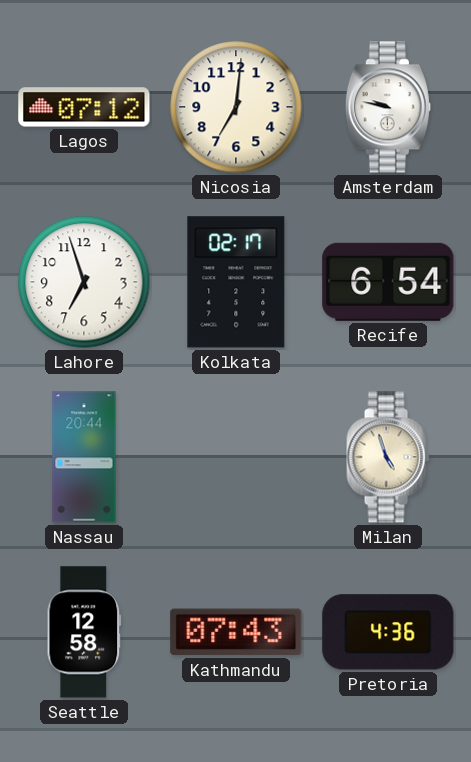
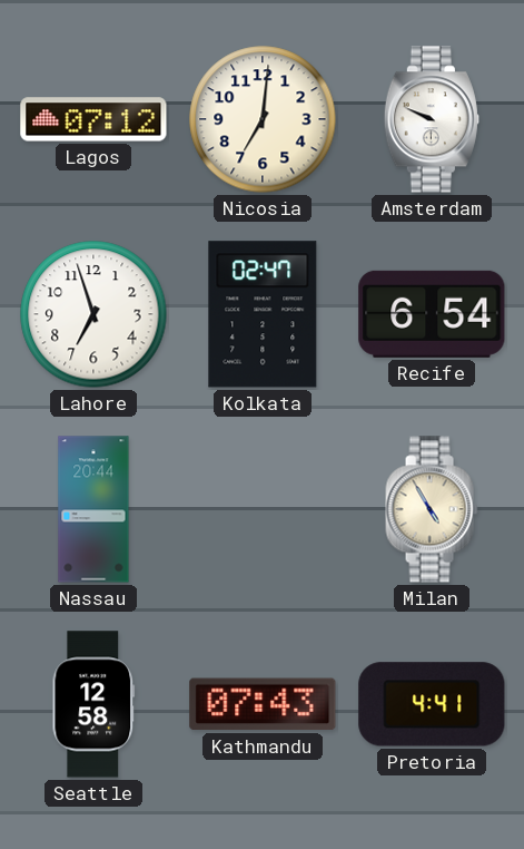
Amsterdam: 9:47 -> 9:49
Kolkata: 02:17 -> 02:47
Milan: 4:57 -> 4:55
Pretoria: 4:36 -> 4:41
